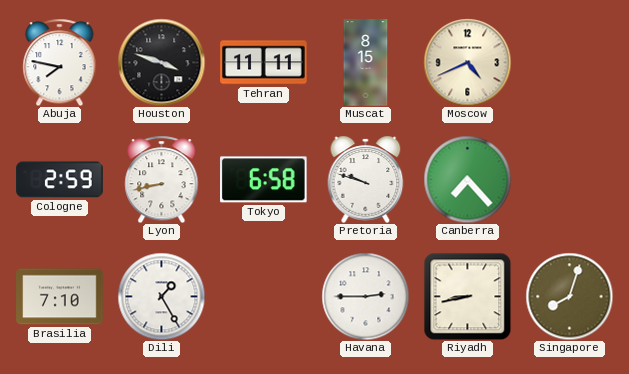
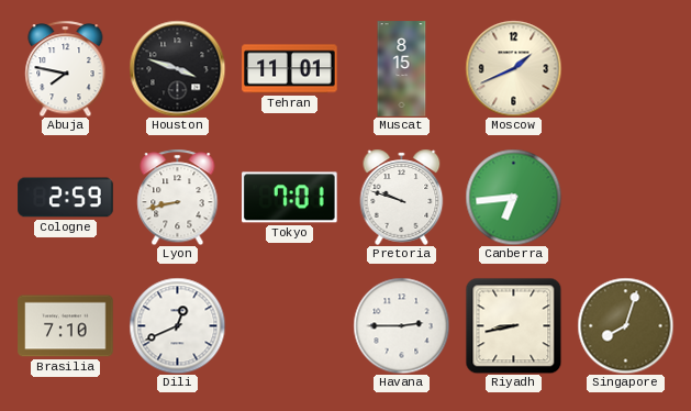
Tehran: 11:11 -> 11:01
Moscow: 4:41 -> 1:41
Tokyo: 6:58 -> 7:01
Canberra: 7:23 -> 6:44
Dili: 1:25 -> 12:41
